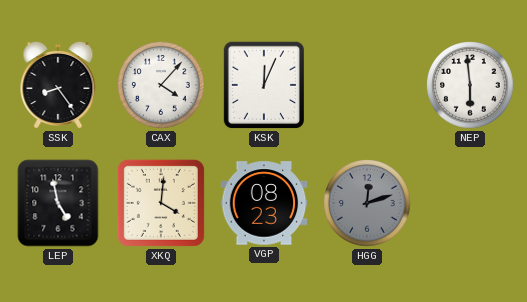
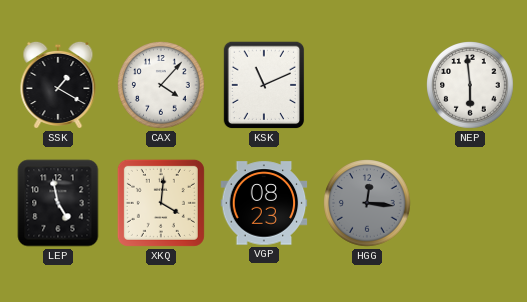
SSK: 8:24 -> 1:20
KSK: 12:04 -> 11:11
HGG: 12:12 -> 12:16
